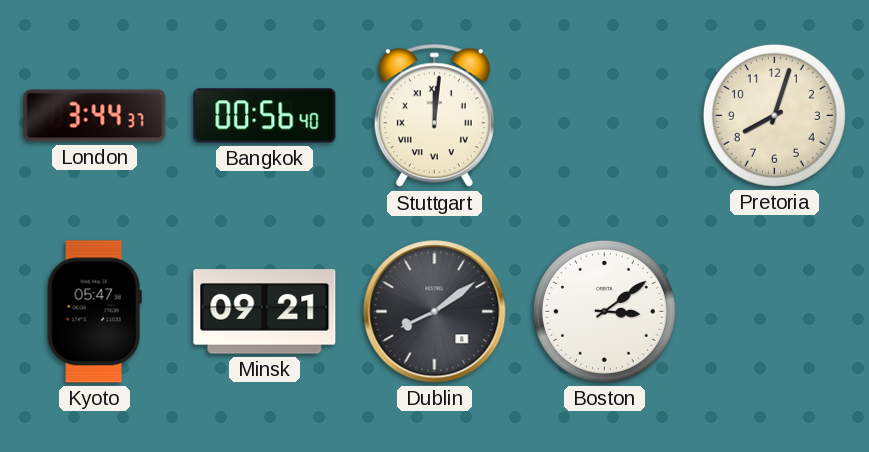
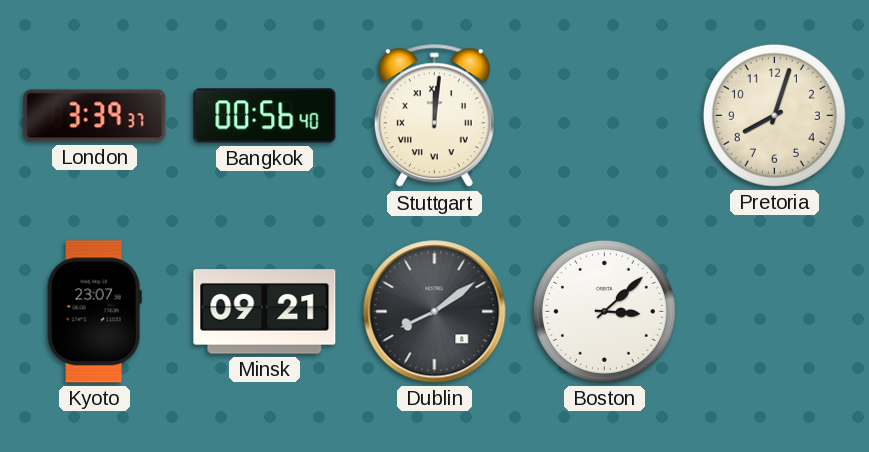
London: 3:44 -> 3:39
Kyoto: 05:47 -> 23:07
Boston: 3:09 -> 3:08
